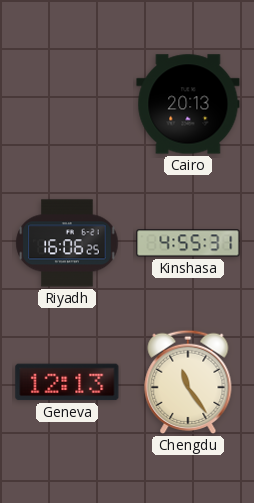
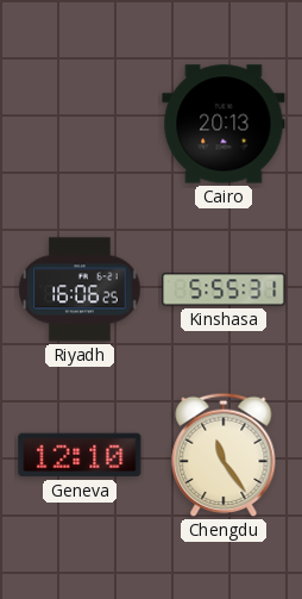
Kinshasa: 4:55 -> 5:55
Geneva: 12:13 -> 12:10
